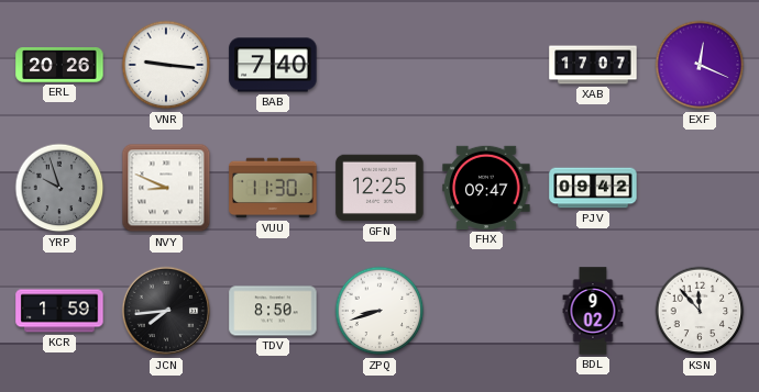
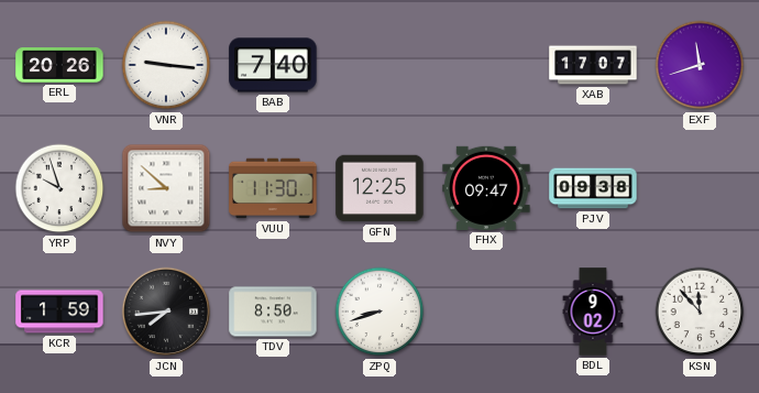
EXF: 12:19 -> 11:42
YRP dial: grey -> white
NVY: 8:49 -> 8:52
PJV: 09:42 -> 09:38
